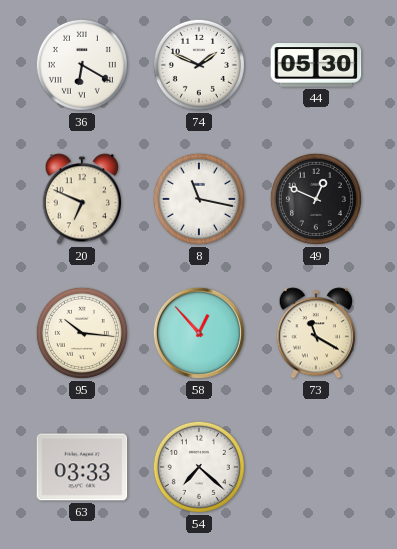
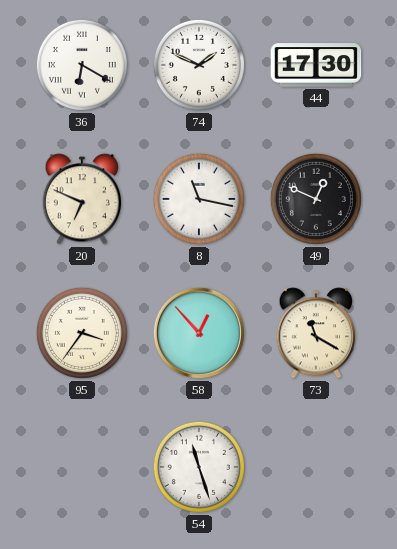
44: 05:30 -> 17:30
95: 10:16 -> 3:36
63: 03:33 -> none
54: 7:22 -> 11:27
